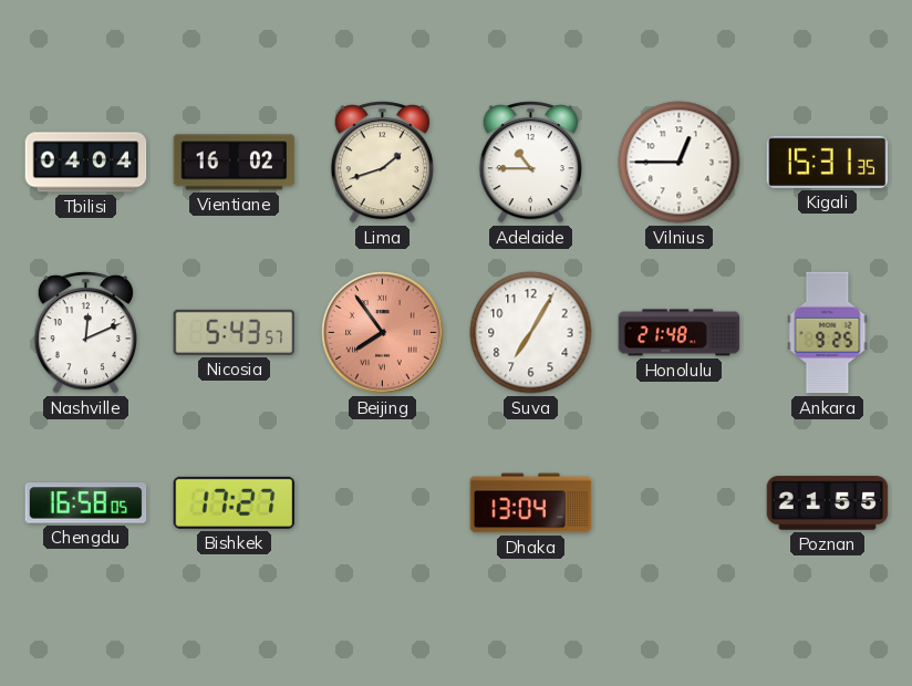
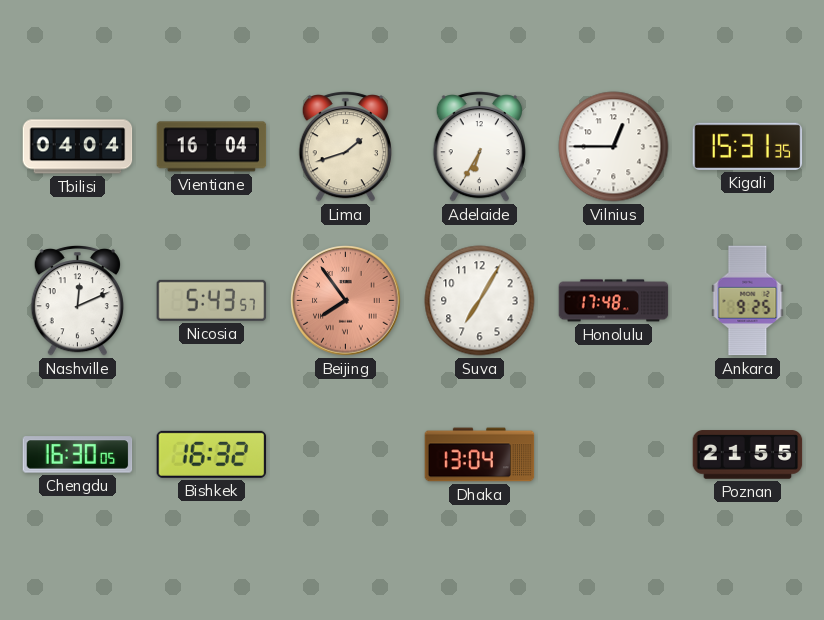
Vientiane: 16:02 -> 16:04
Adelaide: 10:45 -> 6:35
Honolulu: 21:48 -> 17:48
Chengdu: 16:58 -> 16:30
Bishkek: 17:27 -> 16:32
